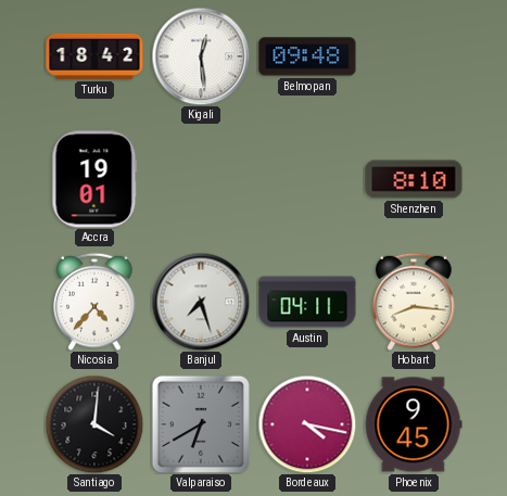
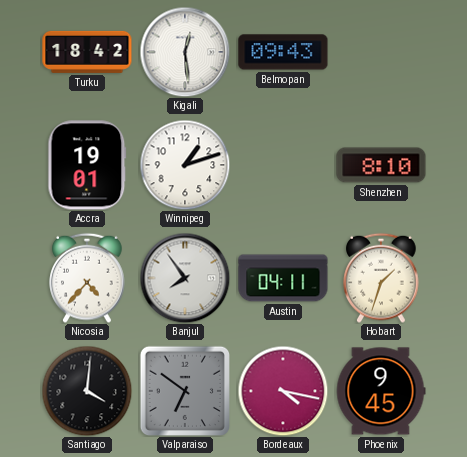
Belmopan: 09:48 -> 09:43
Winnipeg: none -> 1:12
Banjul: 7:27 -> 7:54
Hobart: 8:16 -> 1:33
Valparaiso: 6:40 -> 6:51
